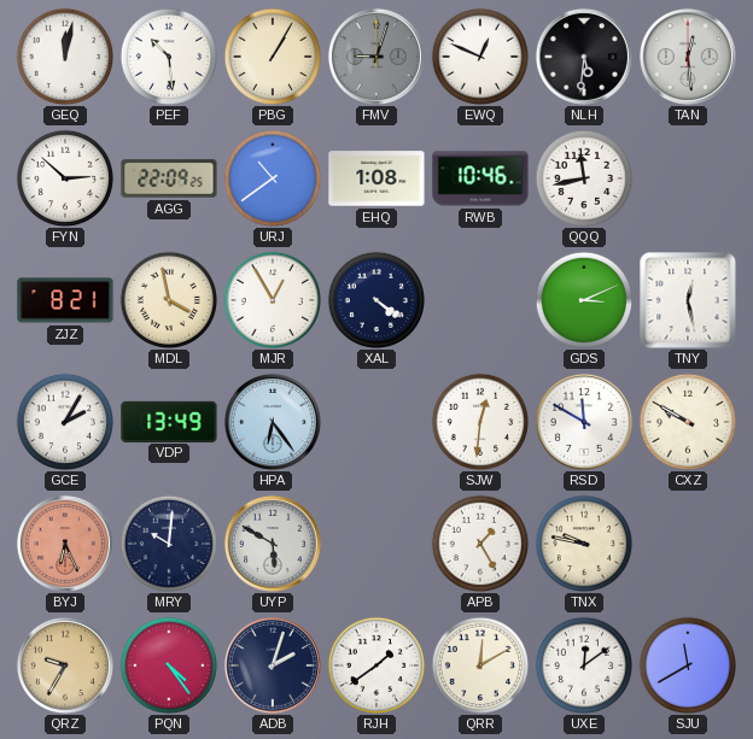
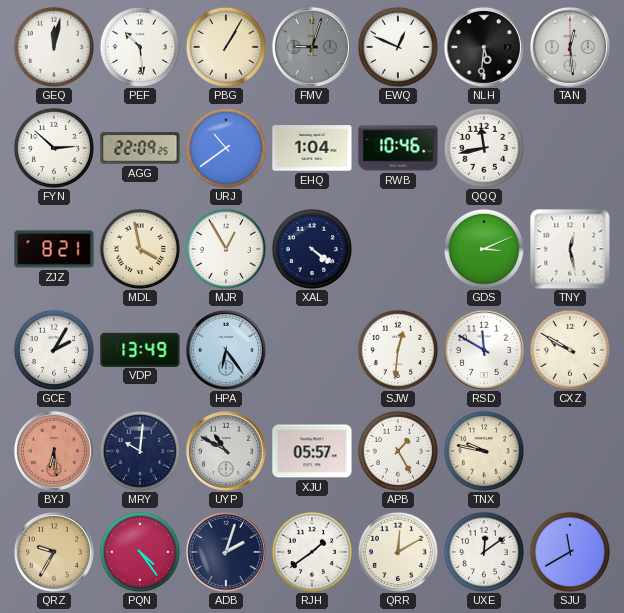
EHQ: 1:08 -> 1:04
BYJ: 6:26 -> 6:29
UYP: 5:50 -> 10:50
XJU: none -> 05:57
